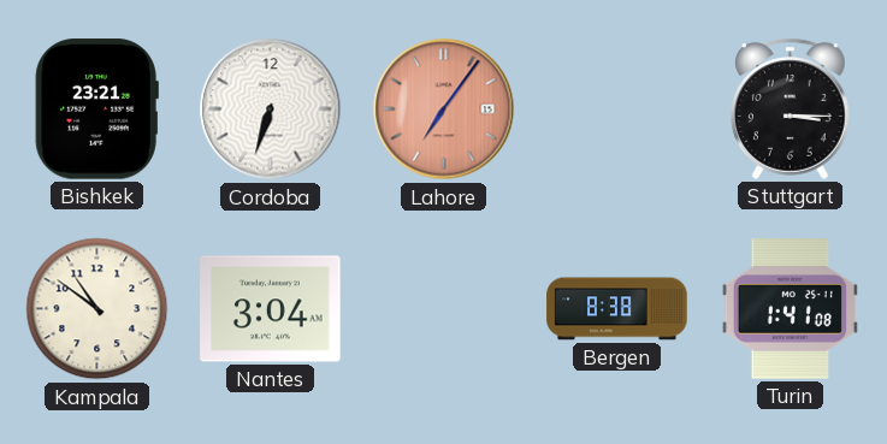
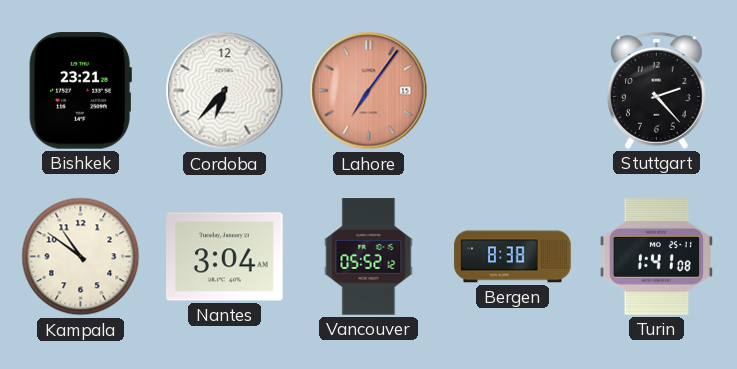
Cordoba: 6:33 -> 6:37
Stuttgart: 3:15 -> 2:23
Vancouver: none -> 05:52
